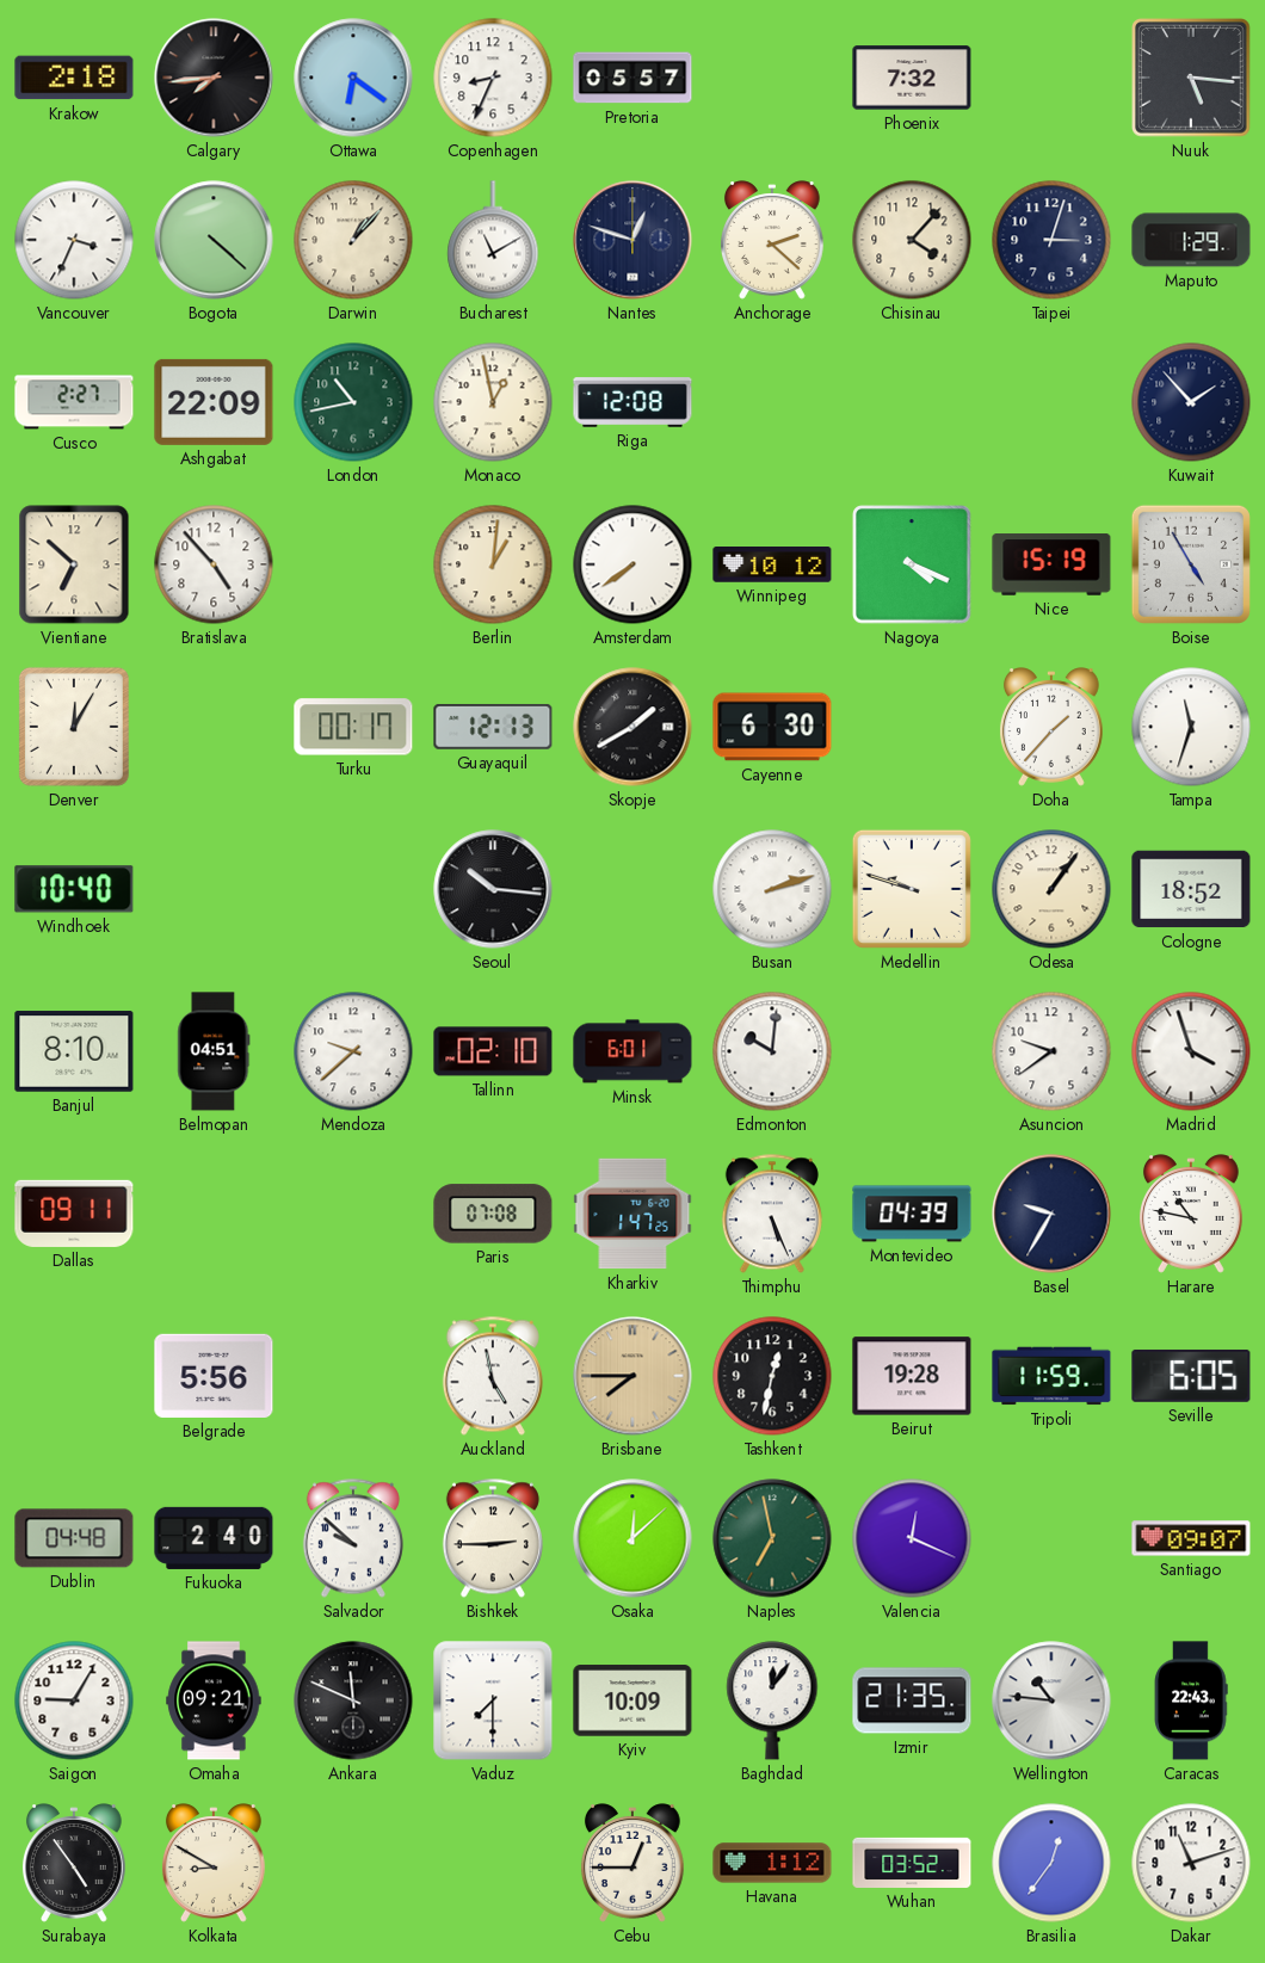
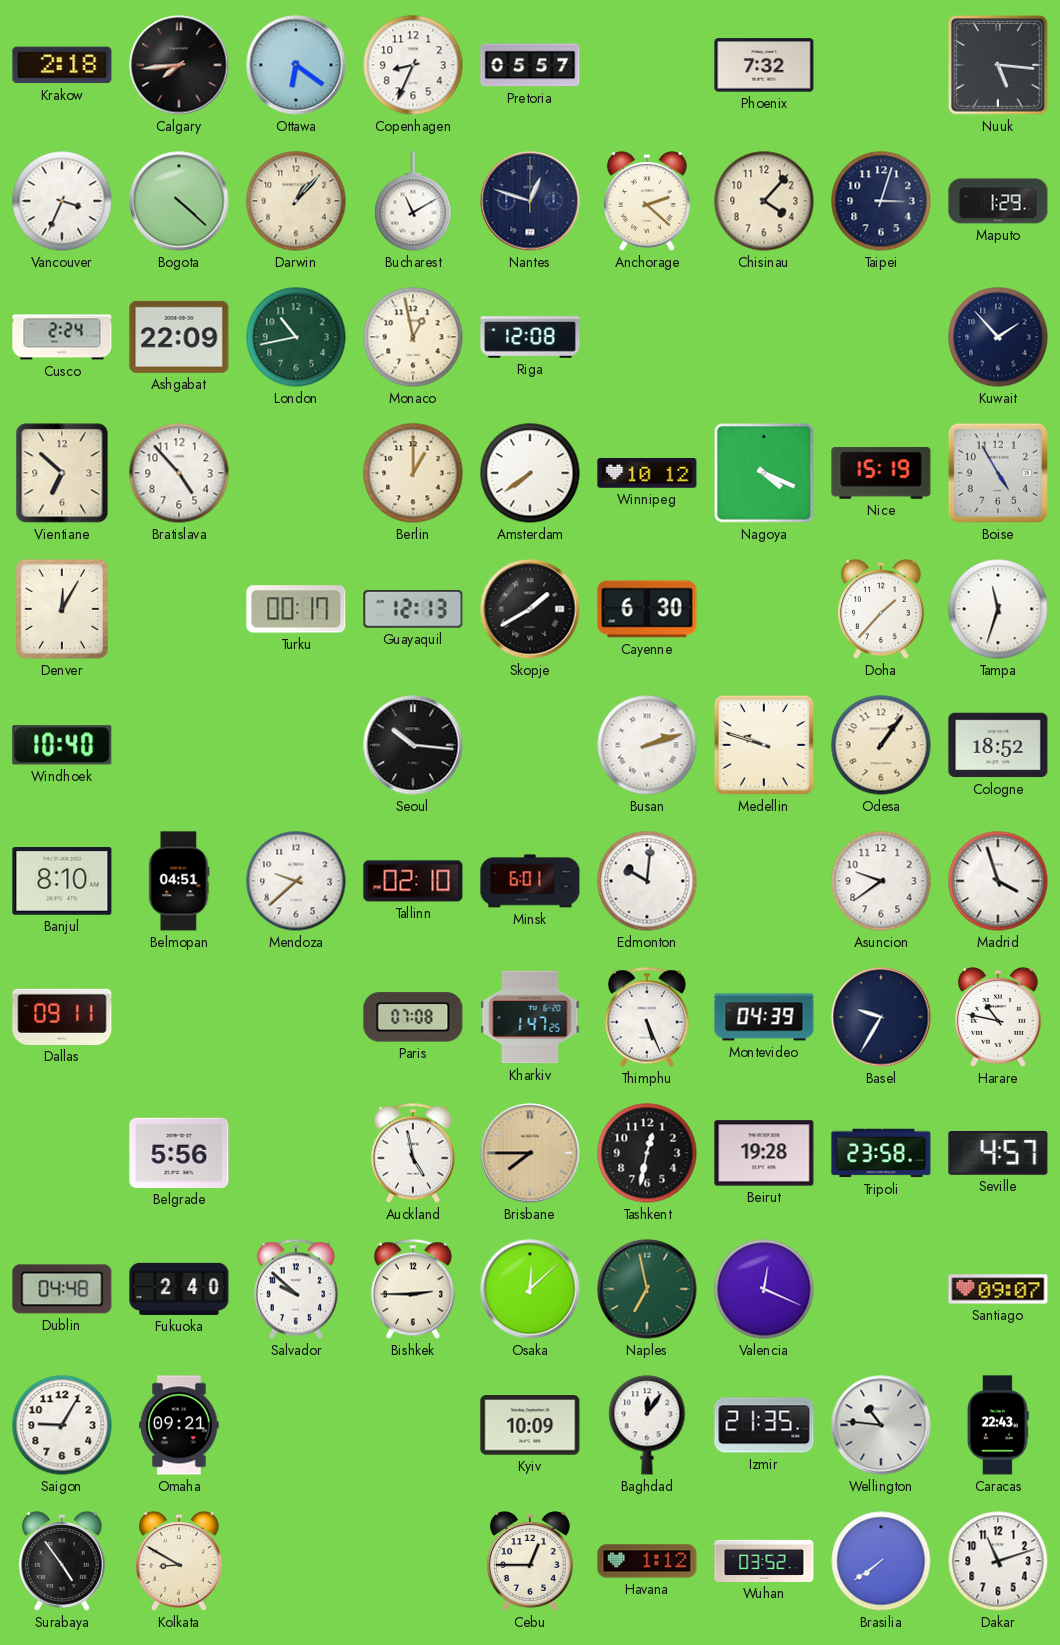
Cusco: 2:27 -> 2:24
Berlin: 1:01 -> 1:00
Tripoli: 11:59 -> 23:58
Seville: 6:05 -> 4:57
Ankara: 11:49 -> none
Vaduz: 7:30 -> none
Brasilia: 12:36 -> 7:39
